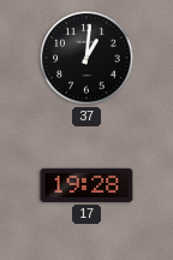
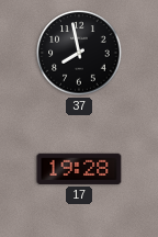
37: 1:01 -> 7:58
